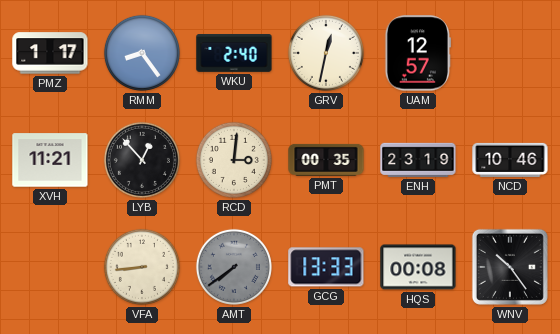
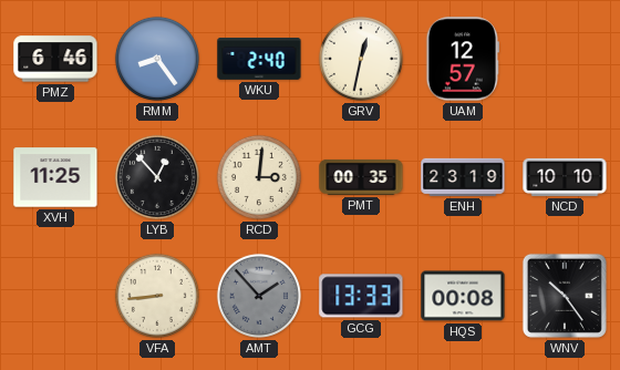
PMZ: 1:17 -> 6:46
XVH: 11:21 -> 11:25
NCD: 10:46 -> 10:10
AMT: 7:39 -> 1:53
